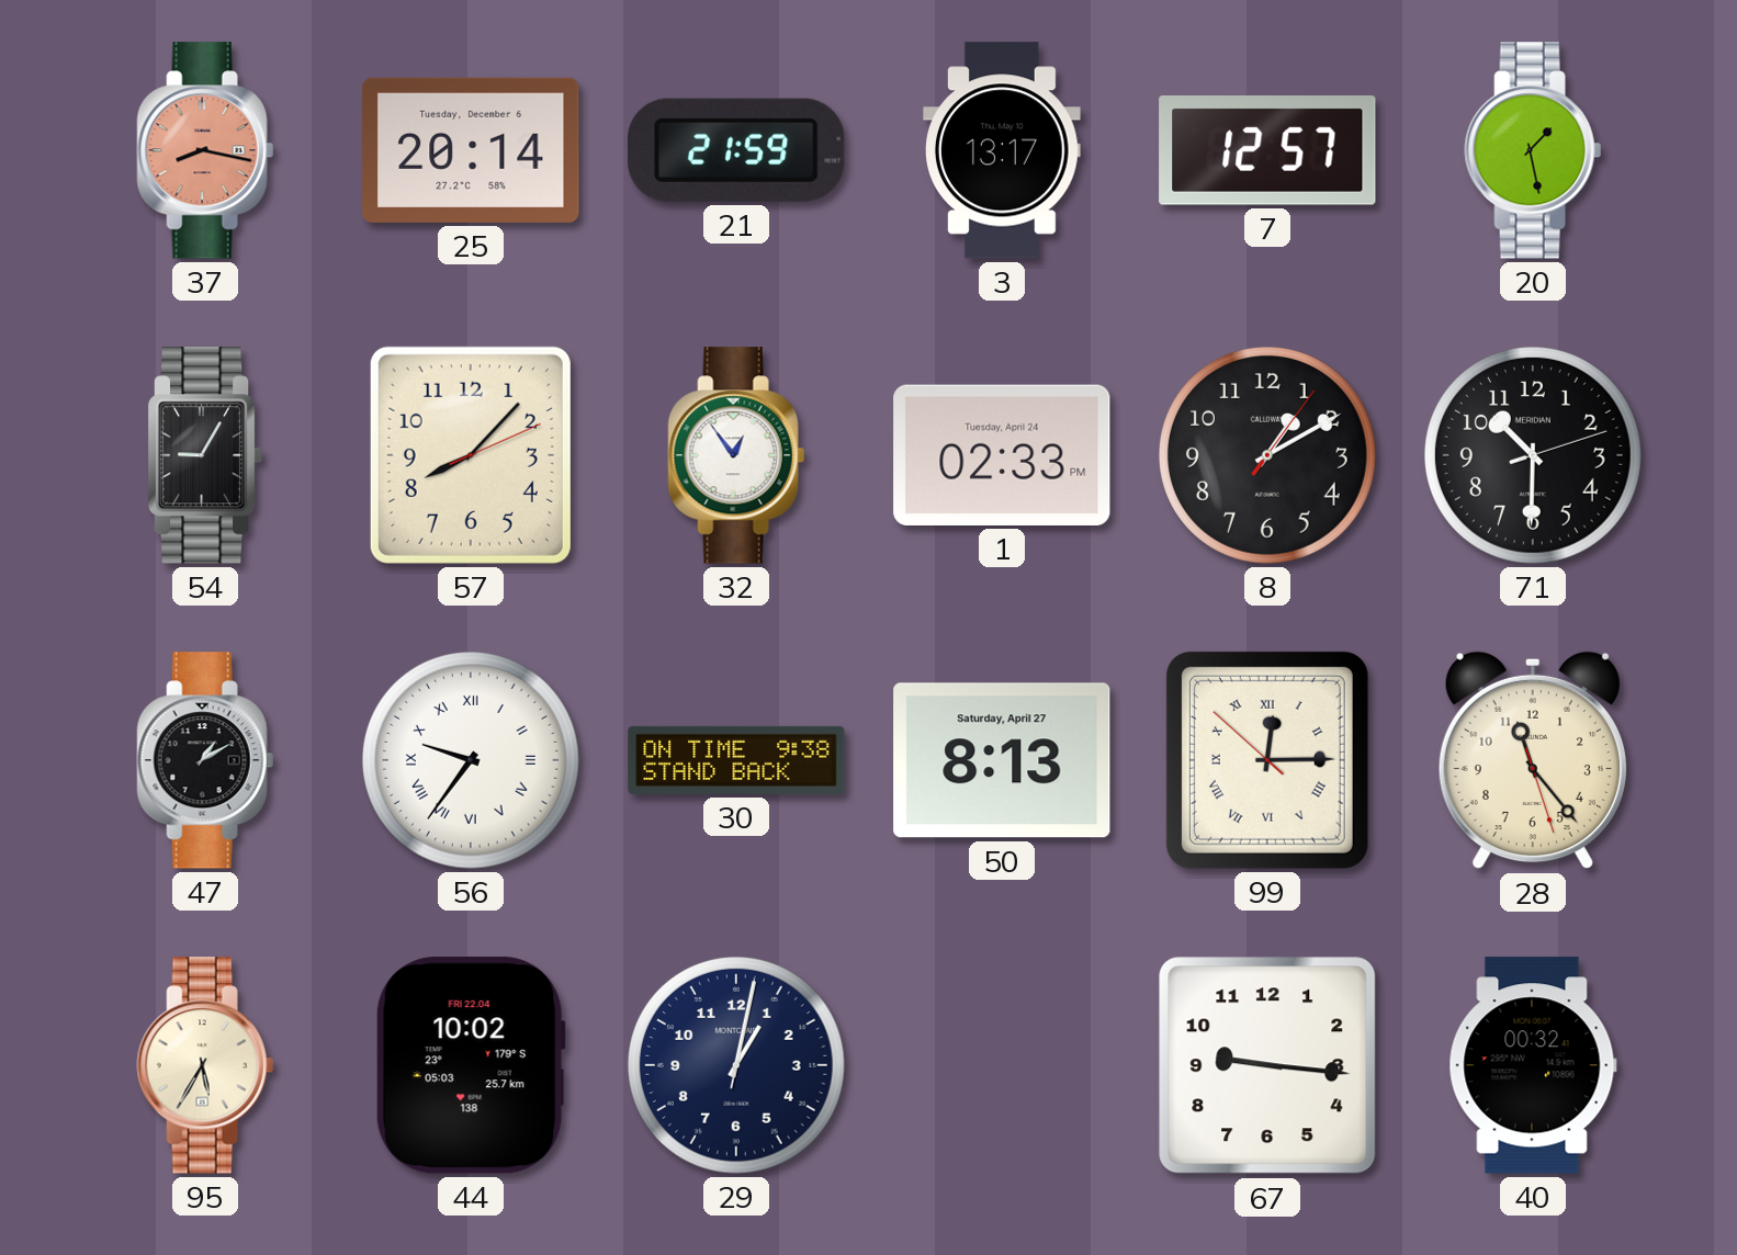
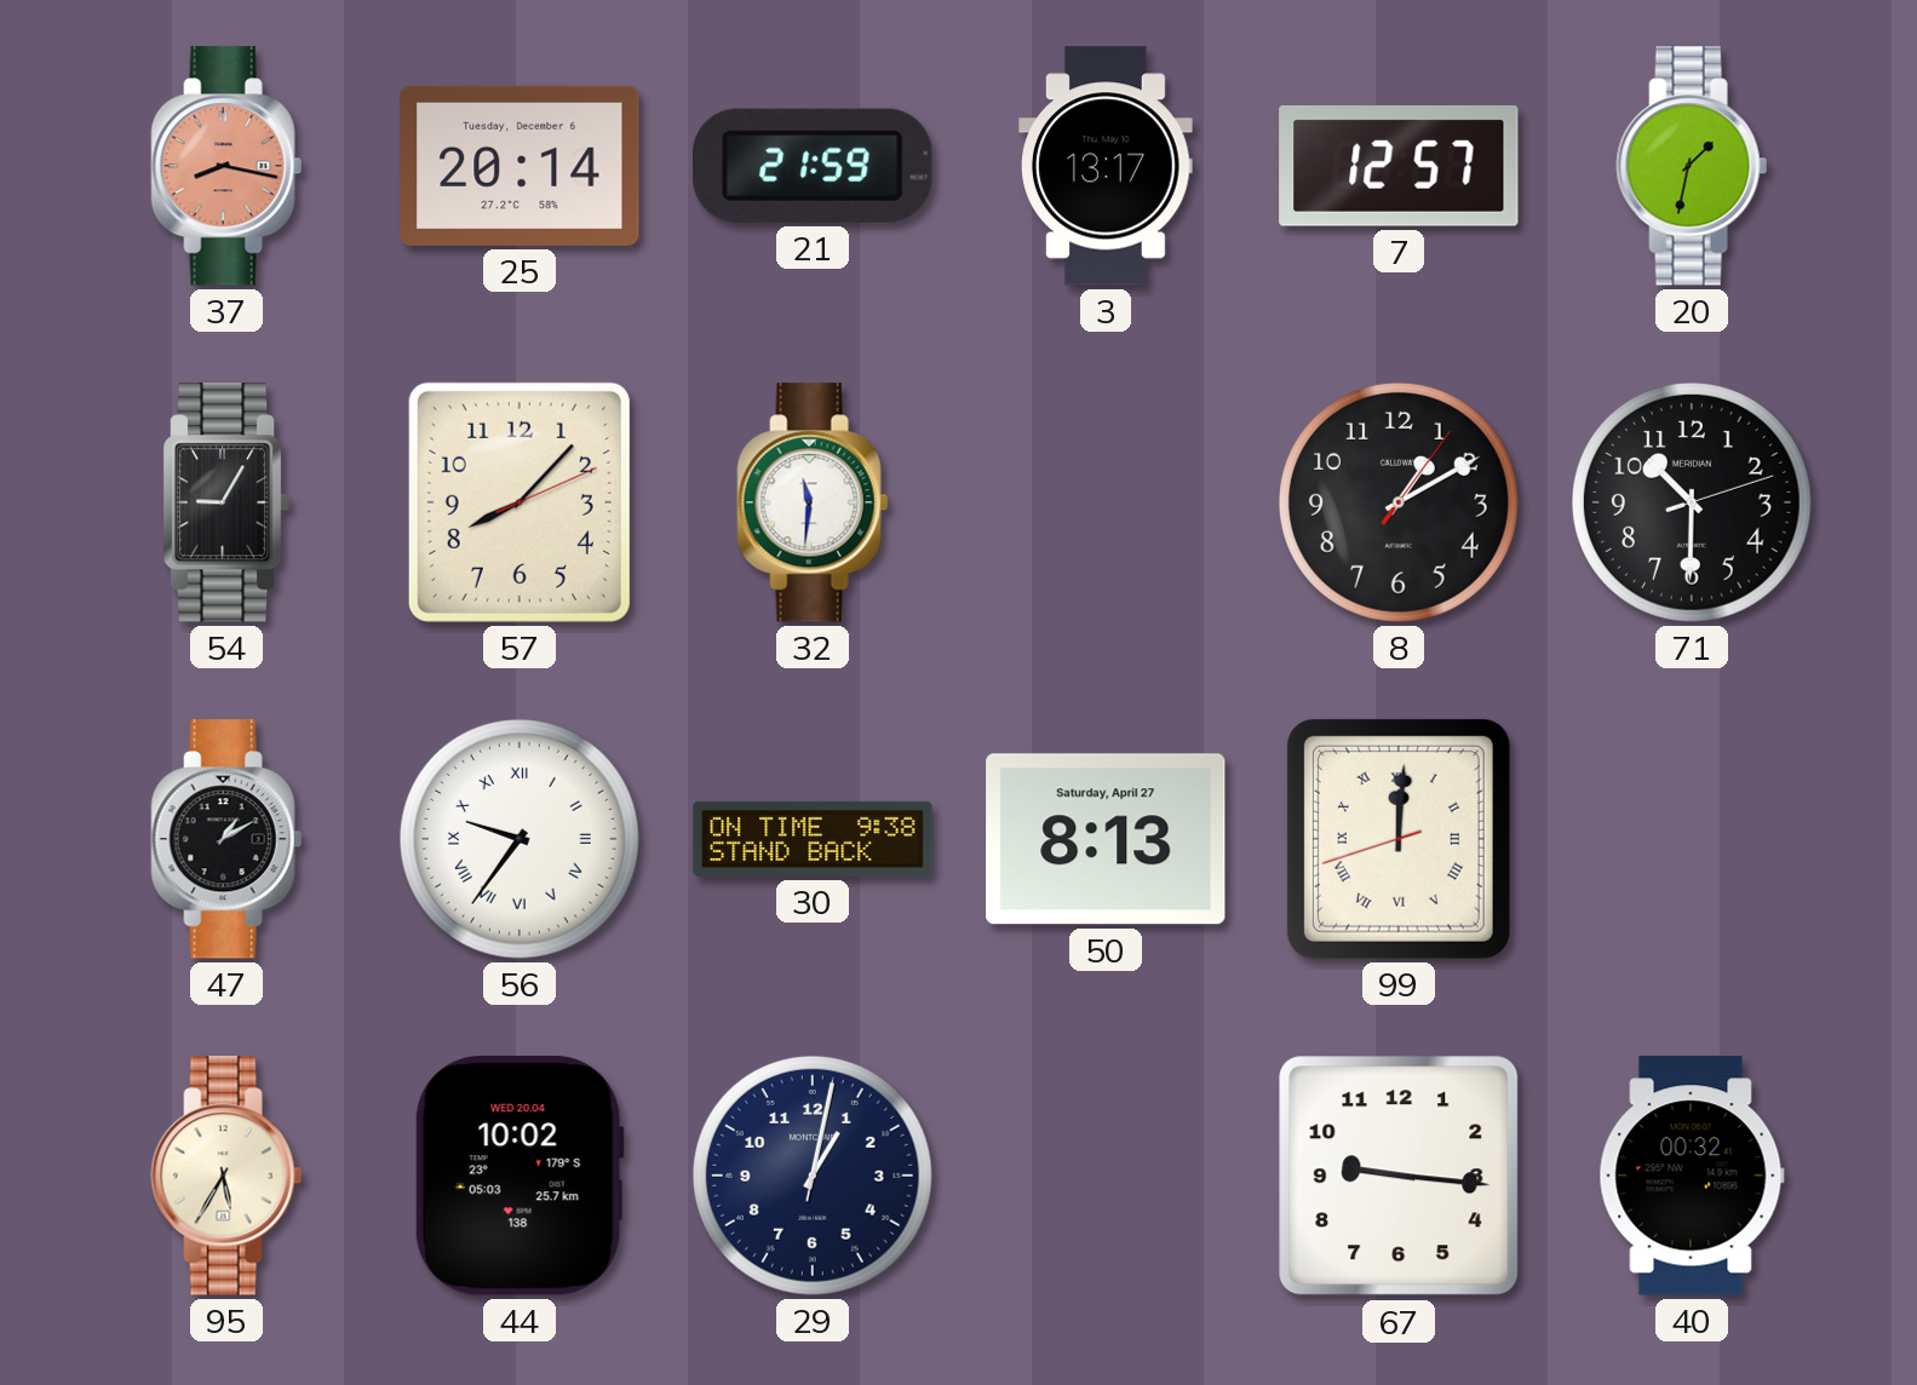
20: 1:28 -> 1:32
32: 12:54 -> 11:31
1: 02:33 -> none
99: 12:14 -> 12:00
28: 11:23 -> none
44 date: FRI 22.04 -> WED 20.04
